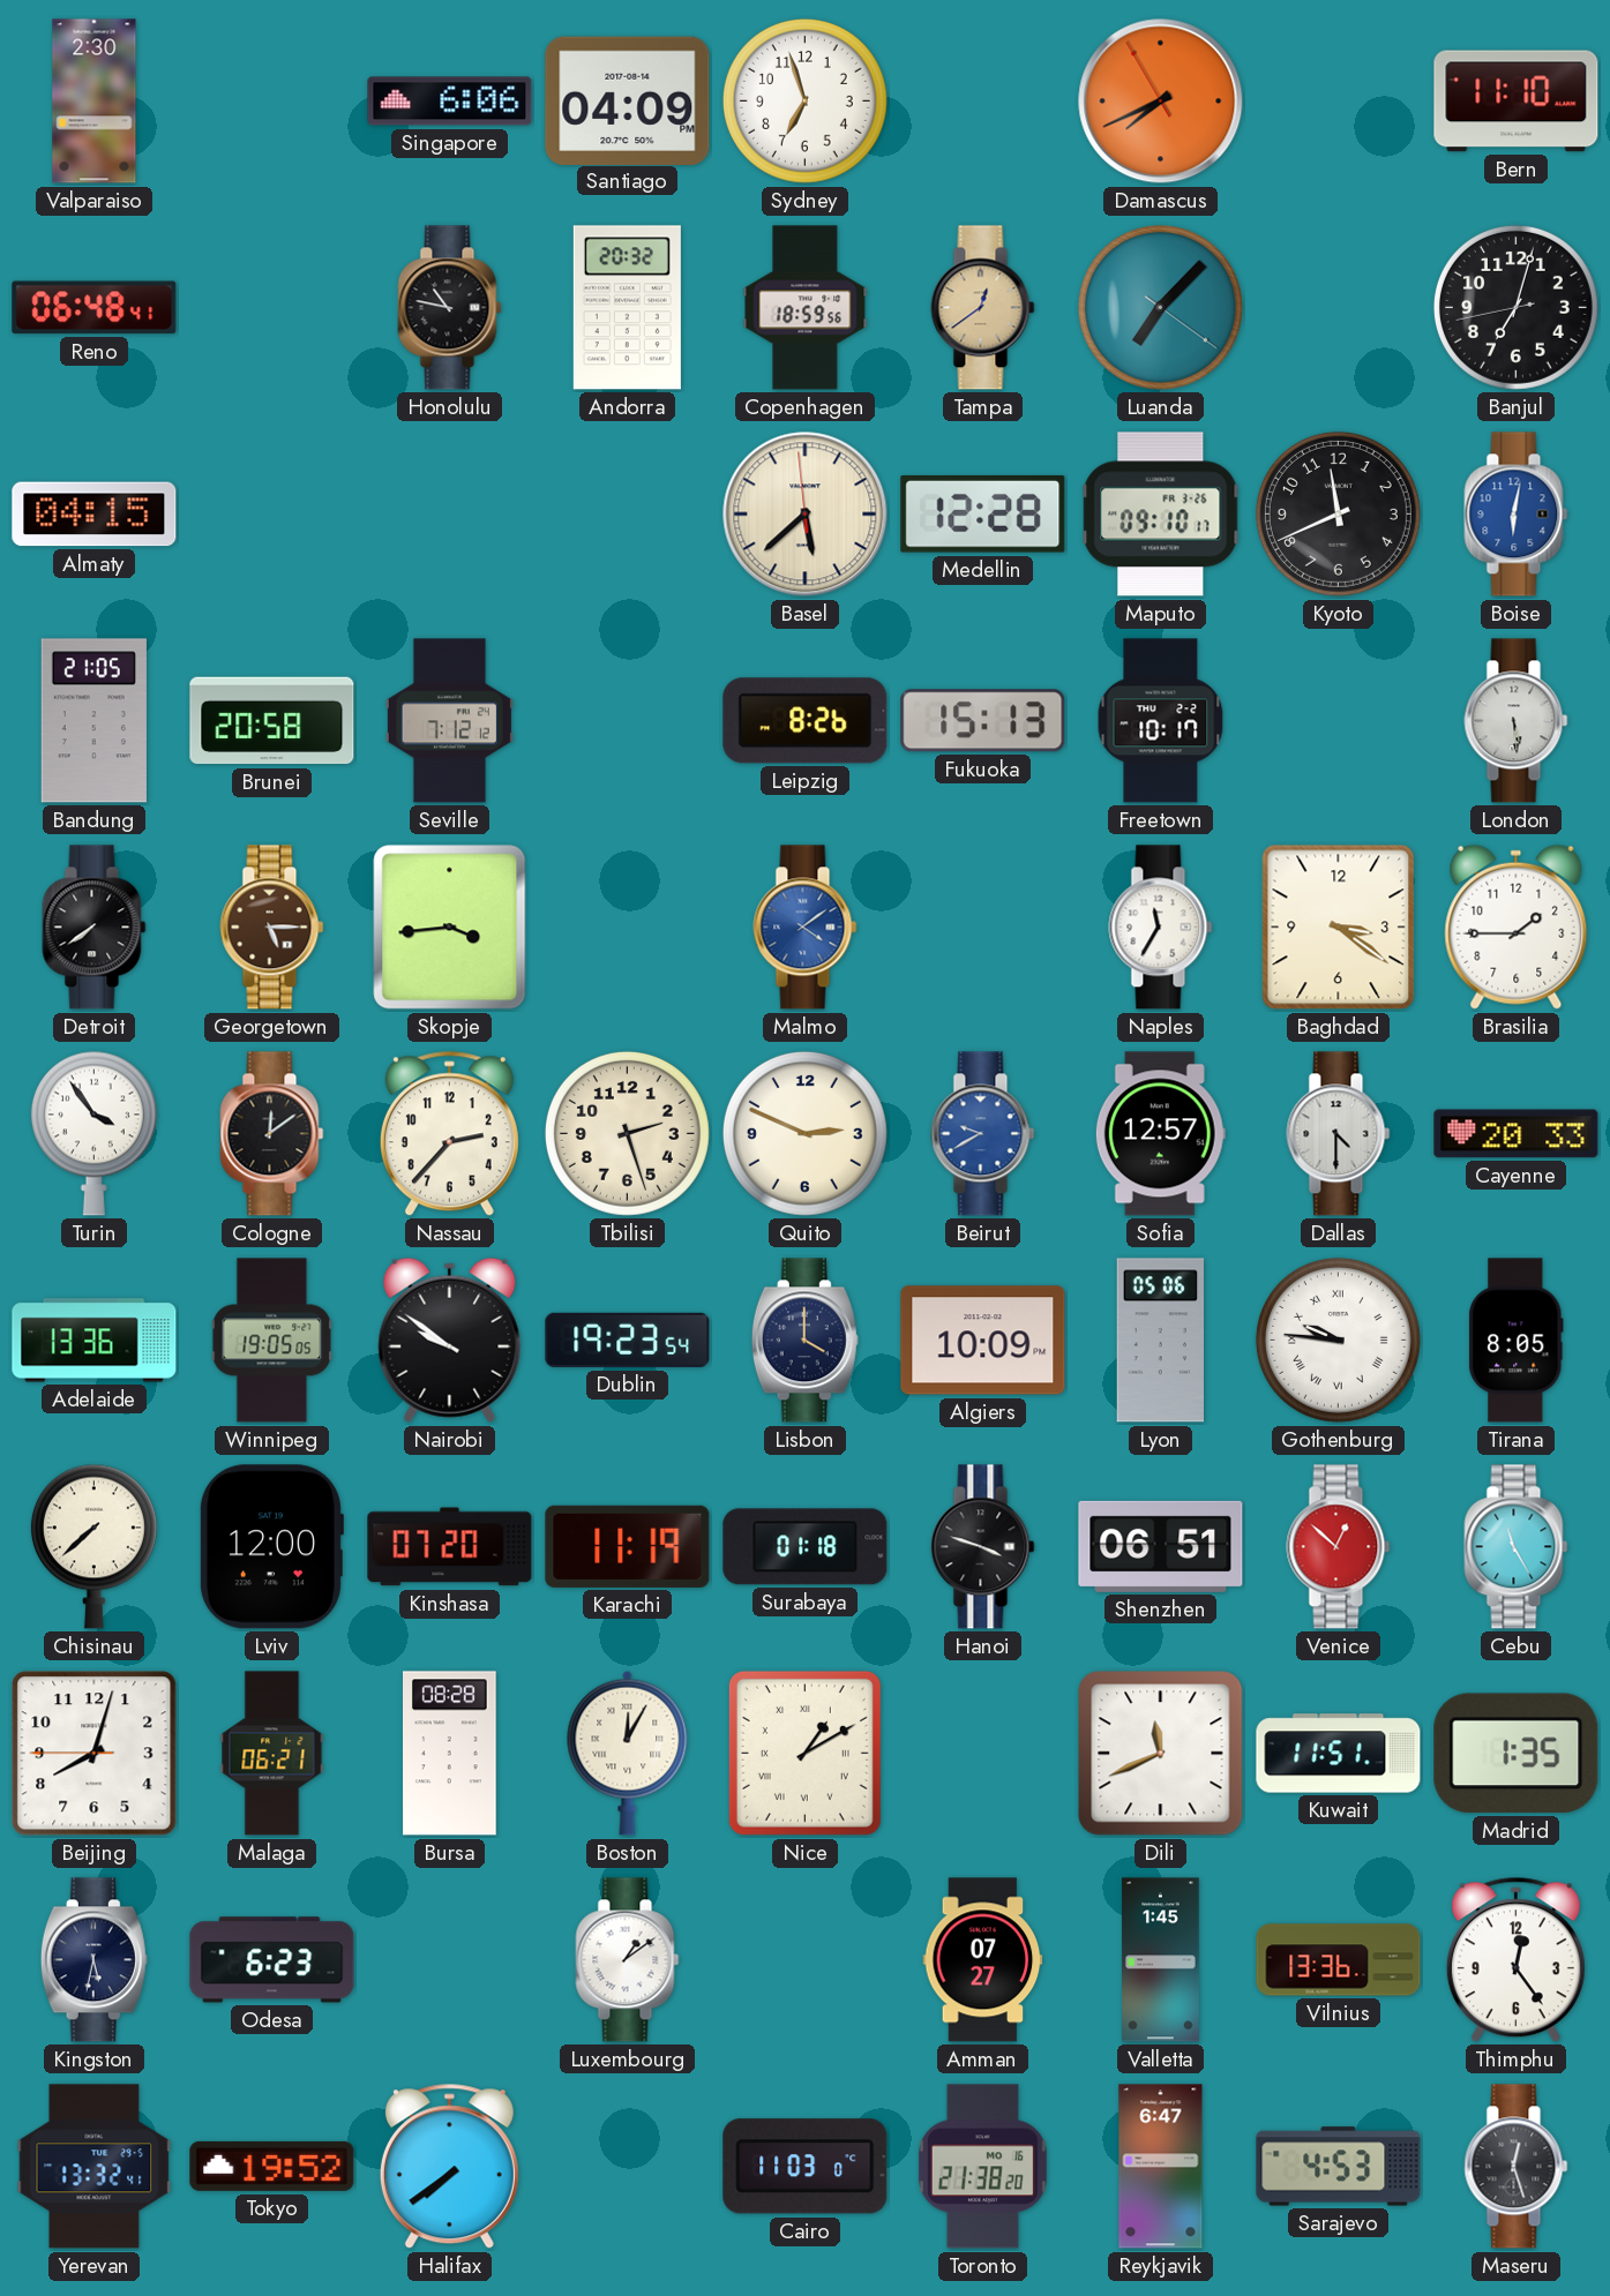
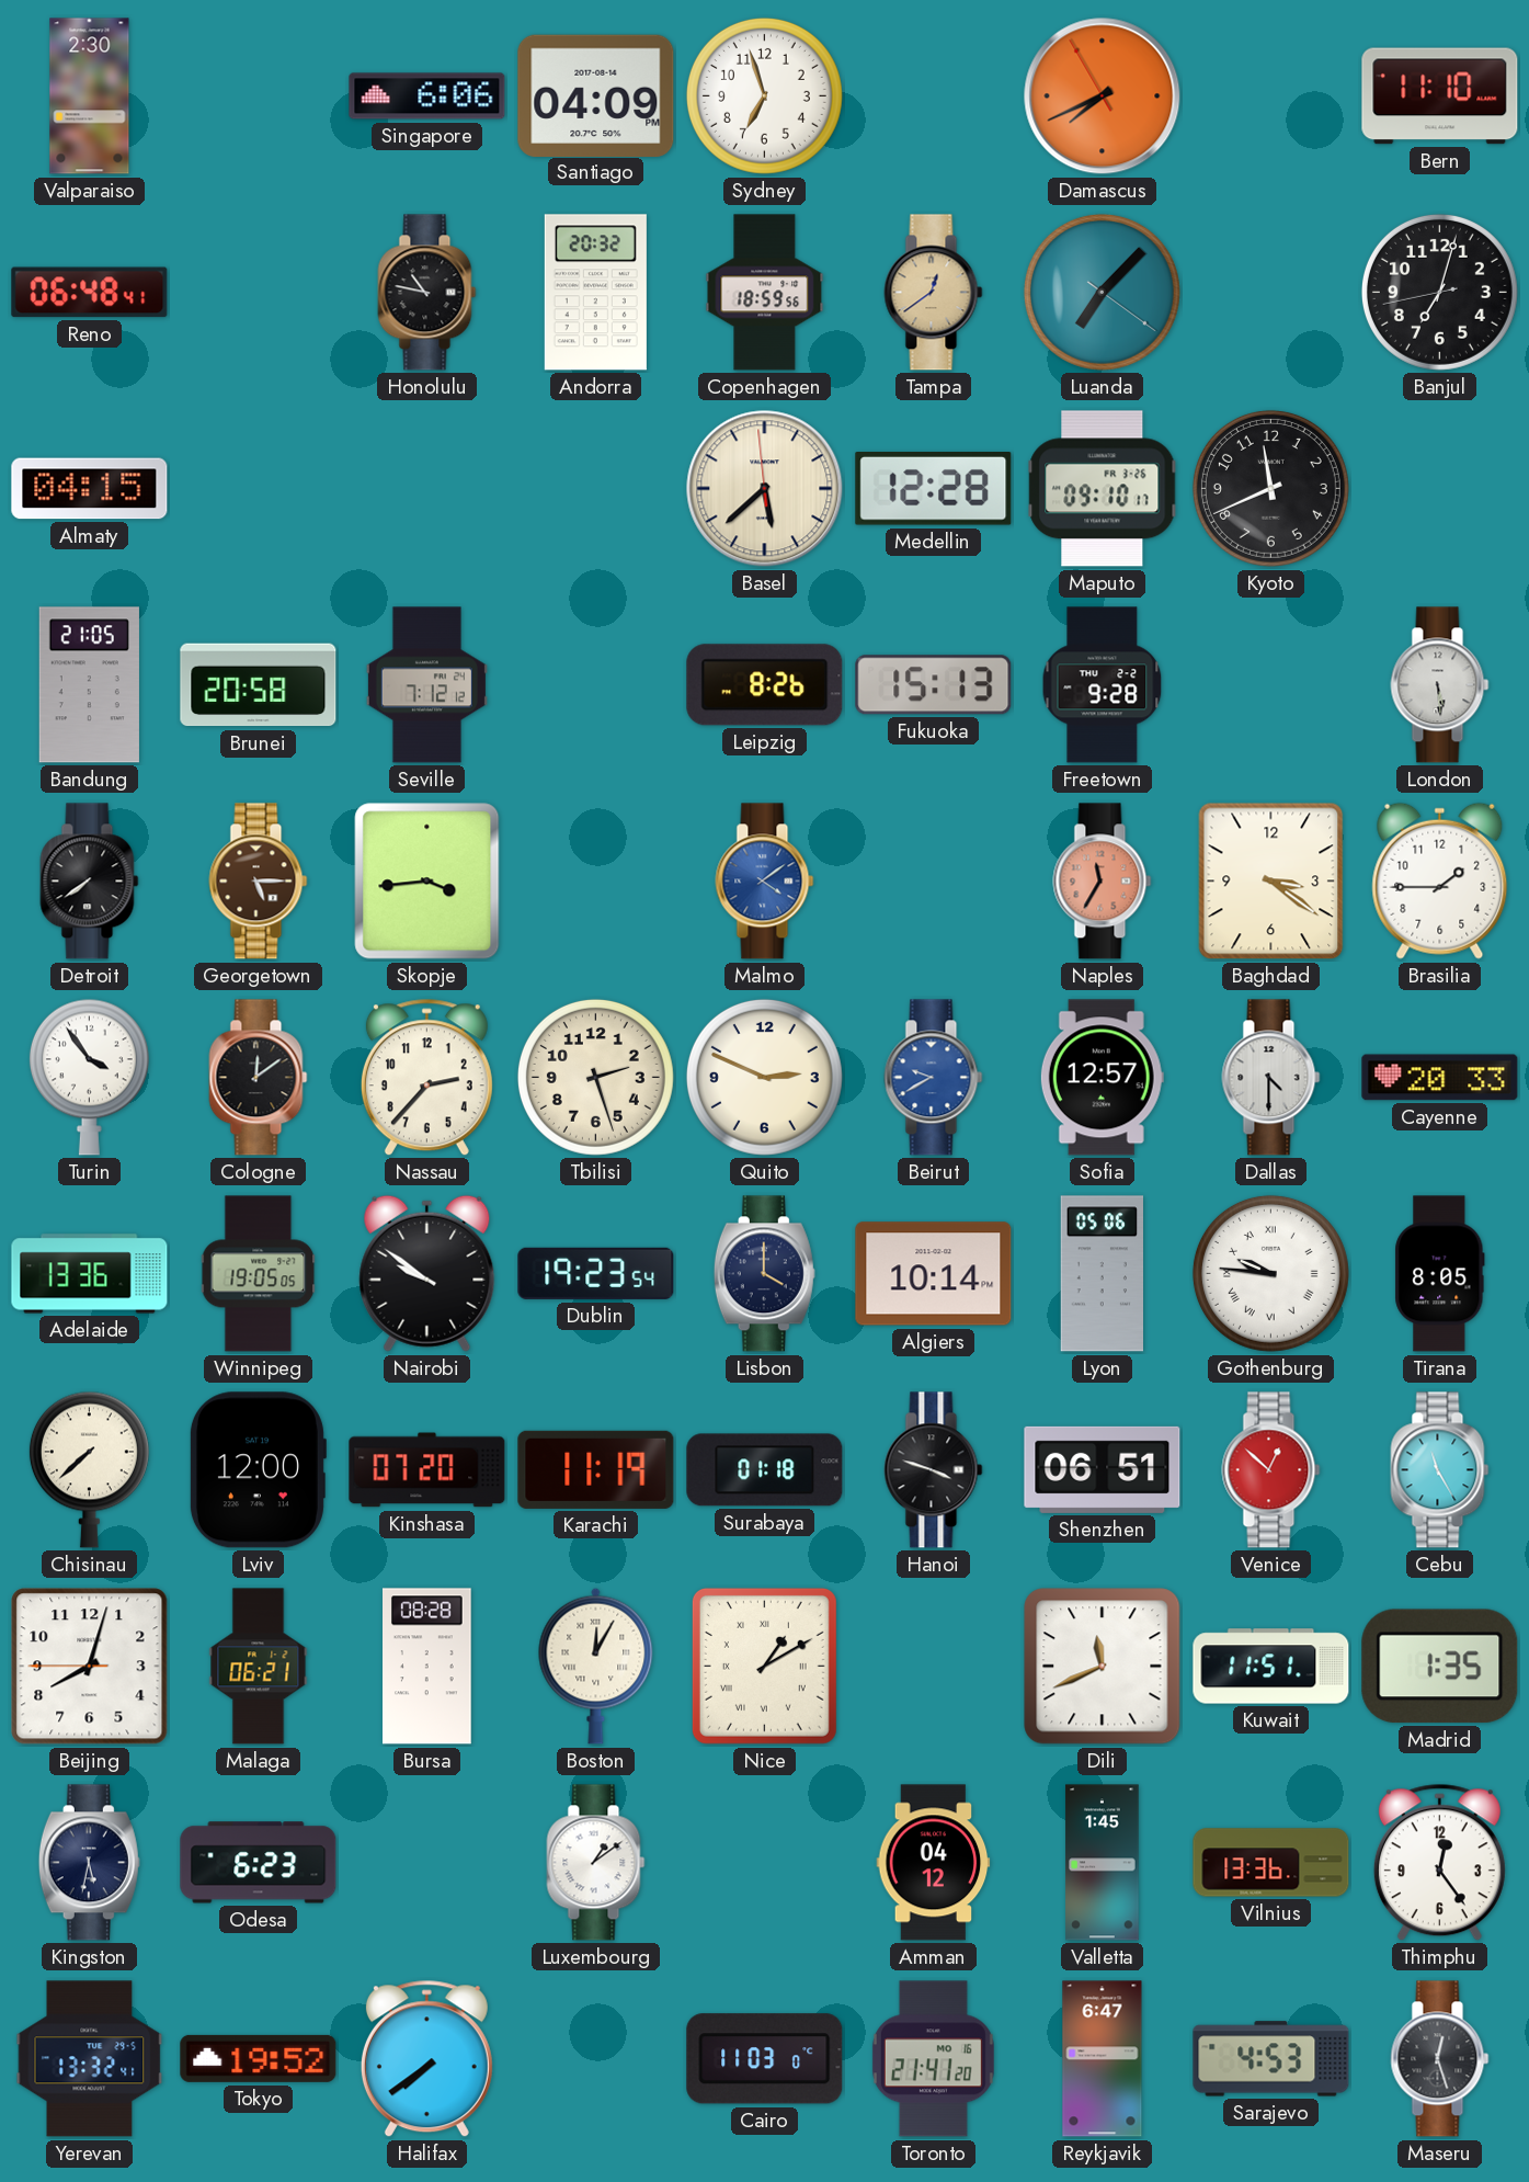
Boise: 6:02 -> none
Freetown: 10:17 -> 9:28
Naples dial: white -> salmon
Algiers: 10:09 -> 10:14
Amman: 07:27 -> 04:12
Toronto: 21:38 -> 21:41
